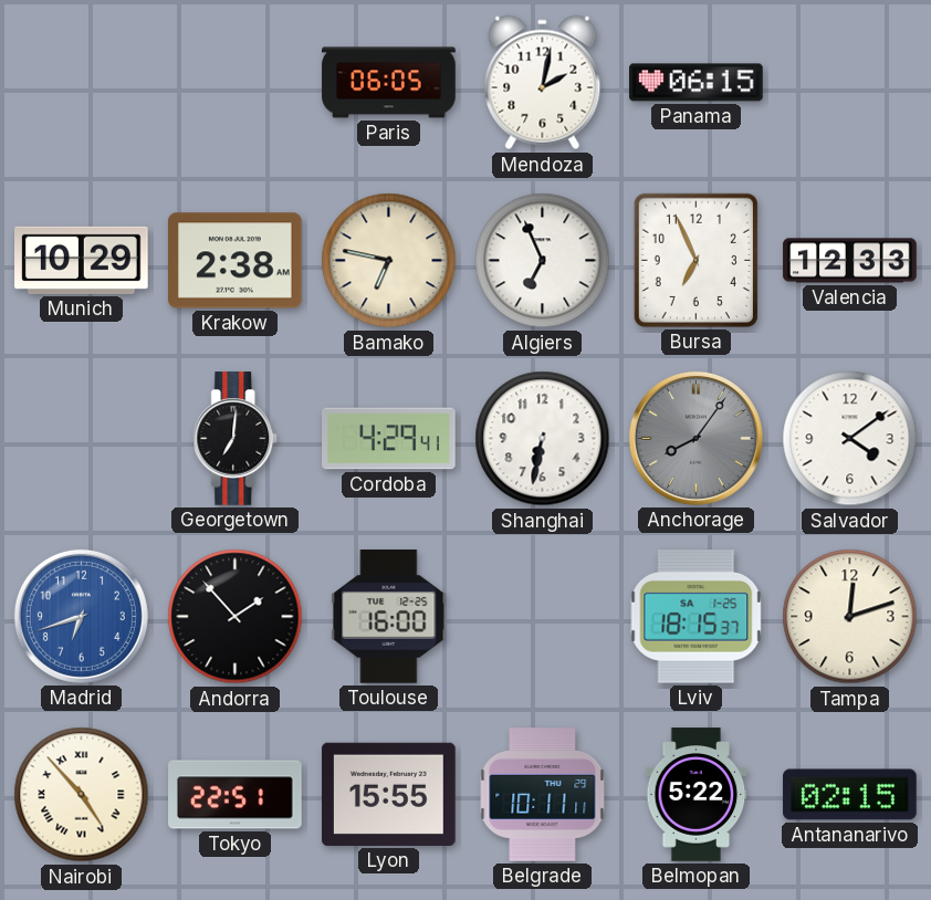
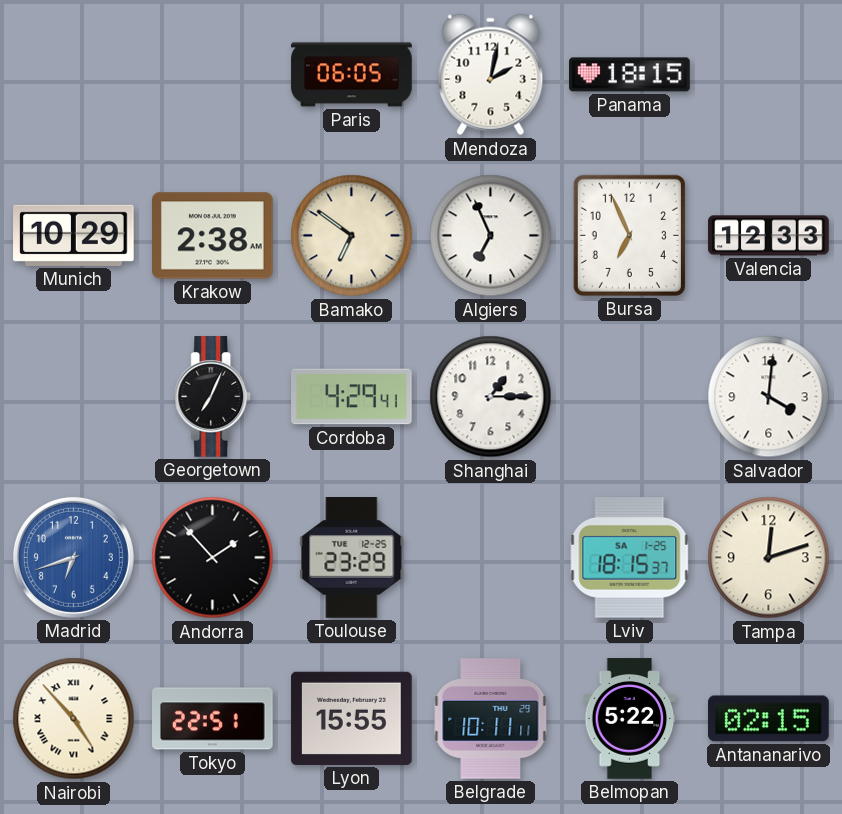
Panama: 06:15 -> 18:15
Bamako: 6:47 -> 6:51
Georgetown: 7:01 -> 7:04
Shanghai: 6:32 -> 1:15
Anchorage: 8:06 -> none
Salvador: 4:09 -> 4:01
Toulouse: 16:00 -> 23:29
